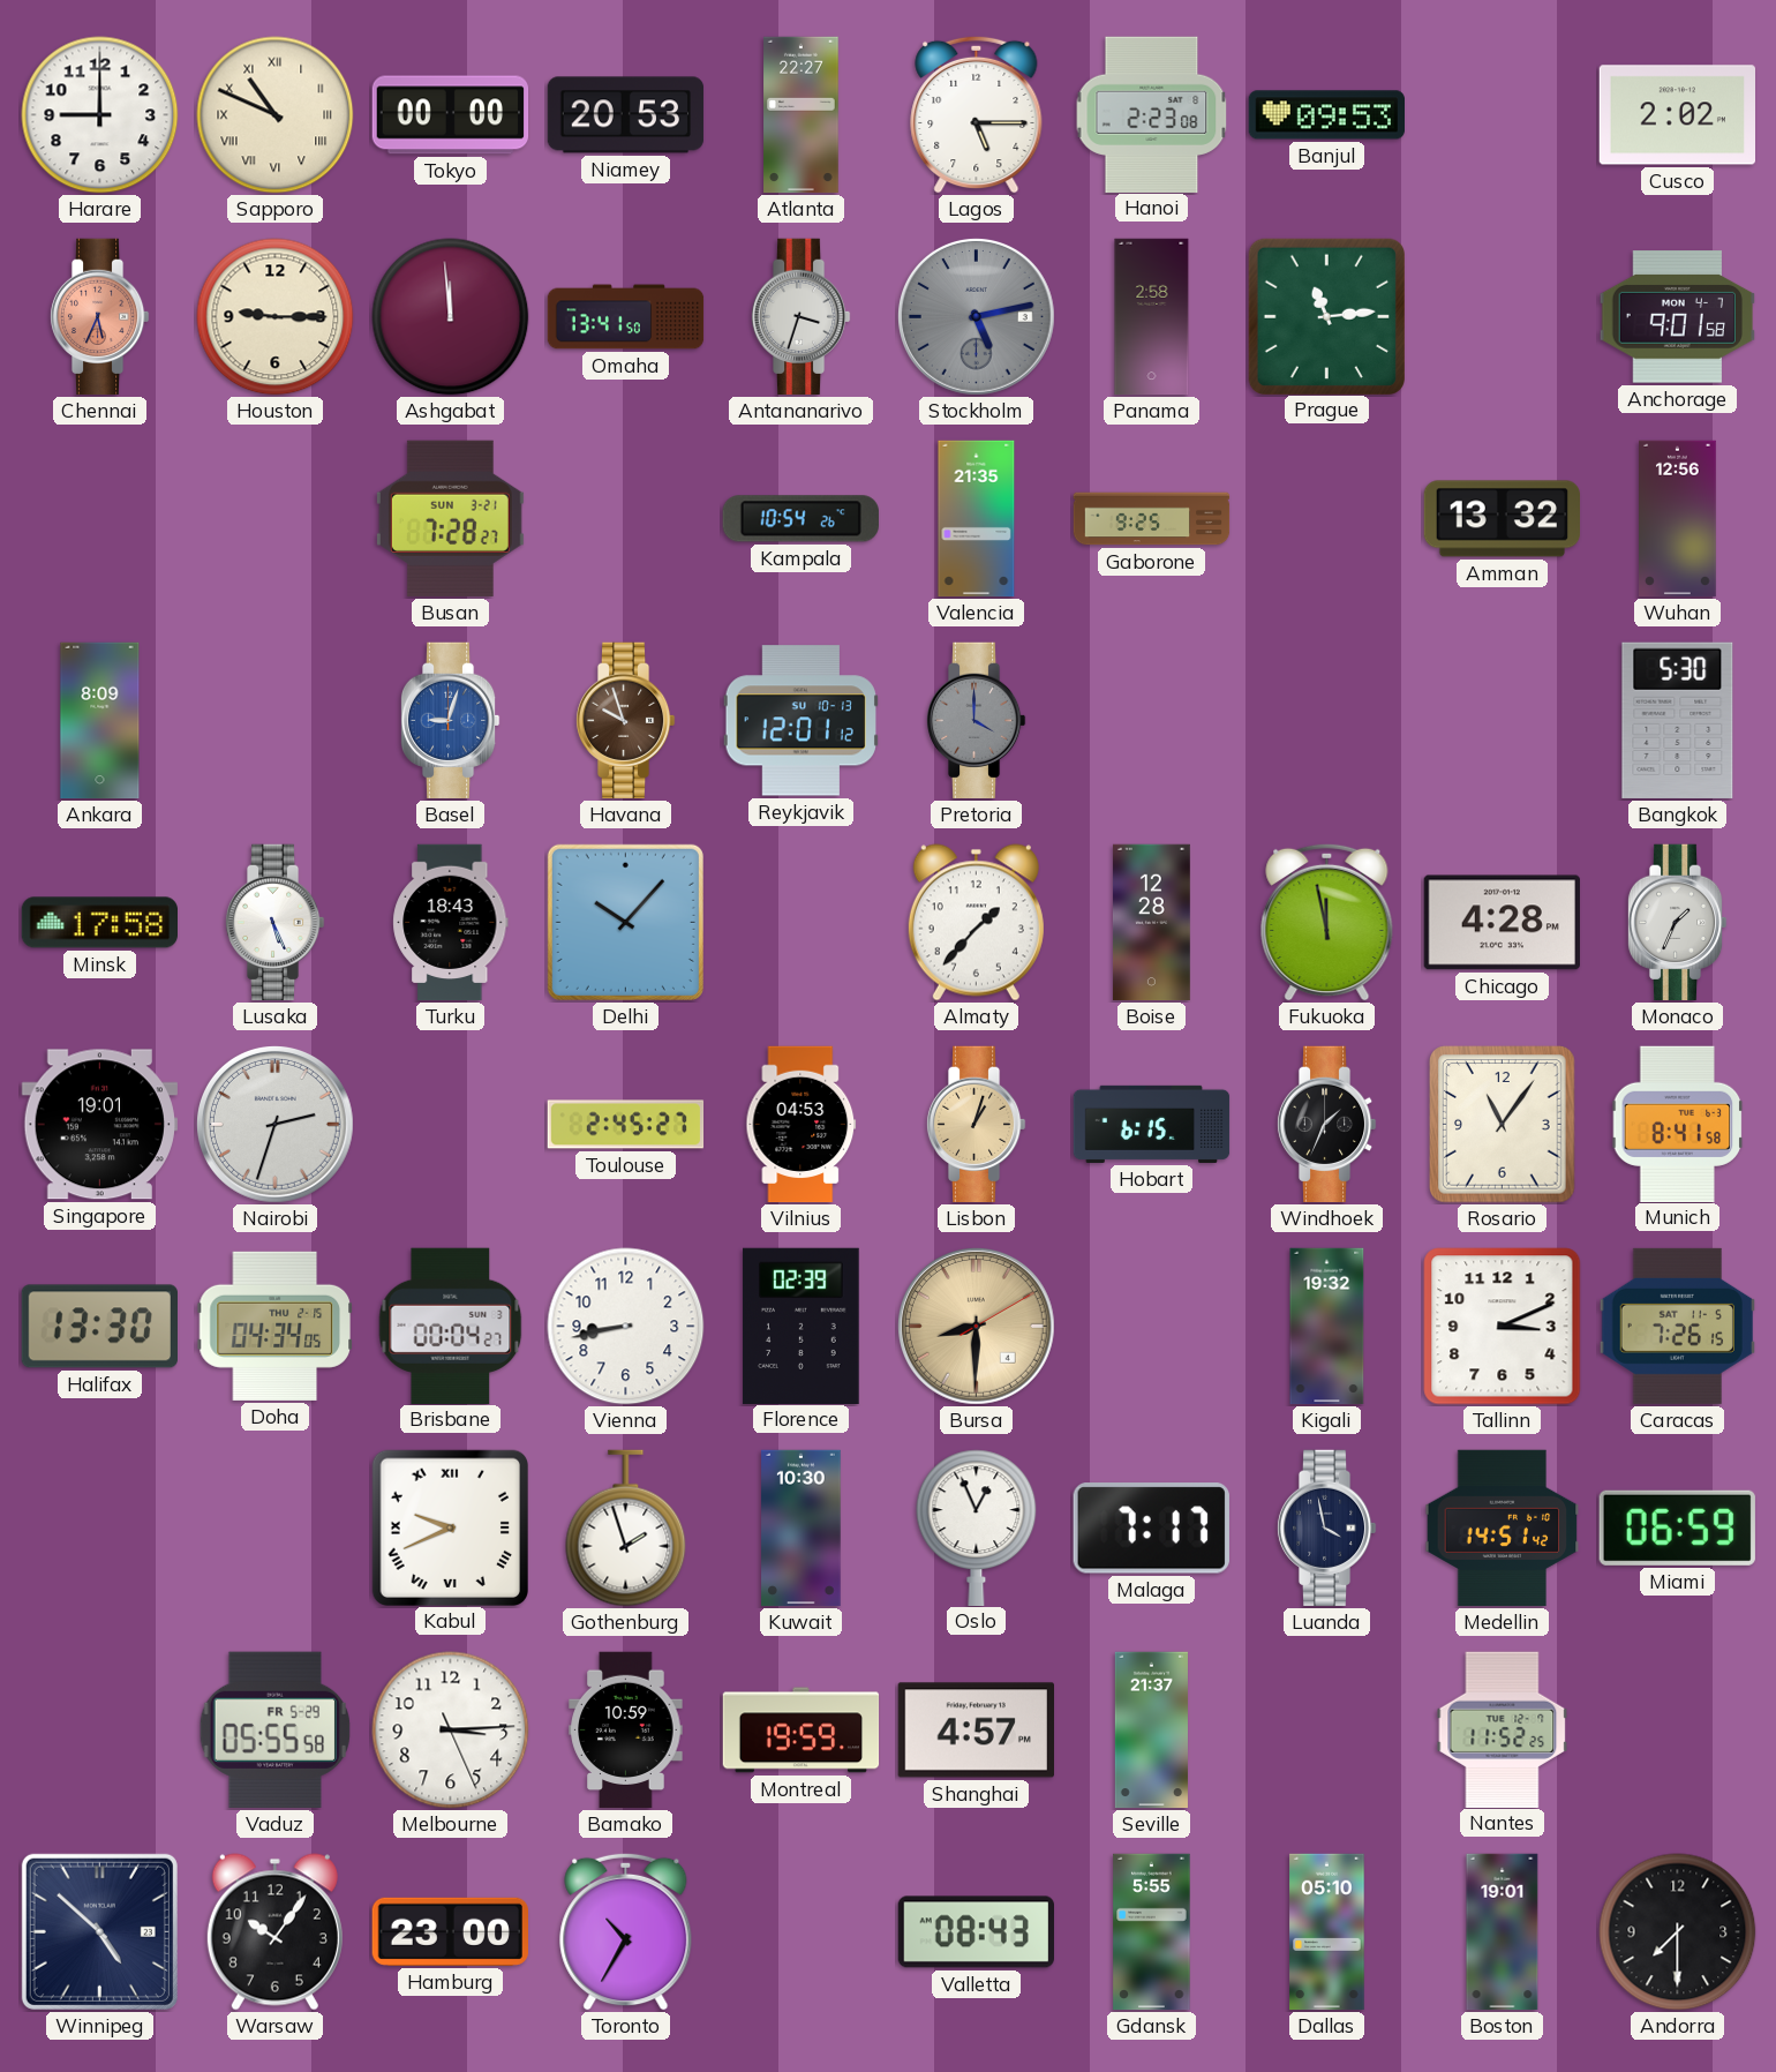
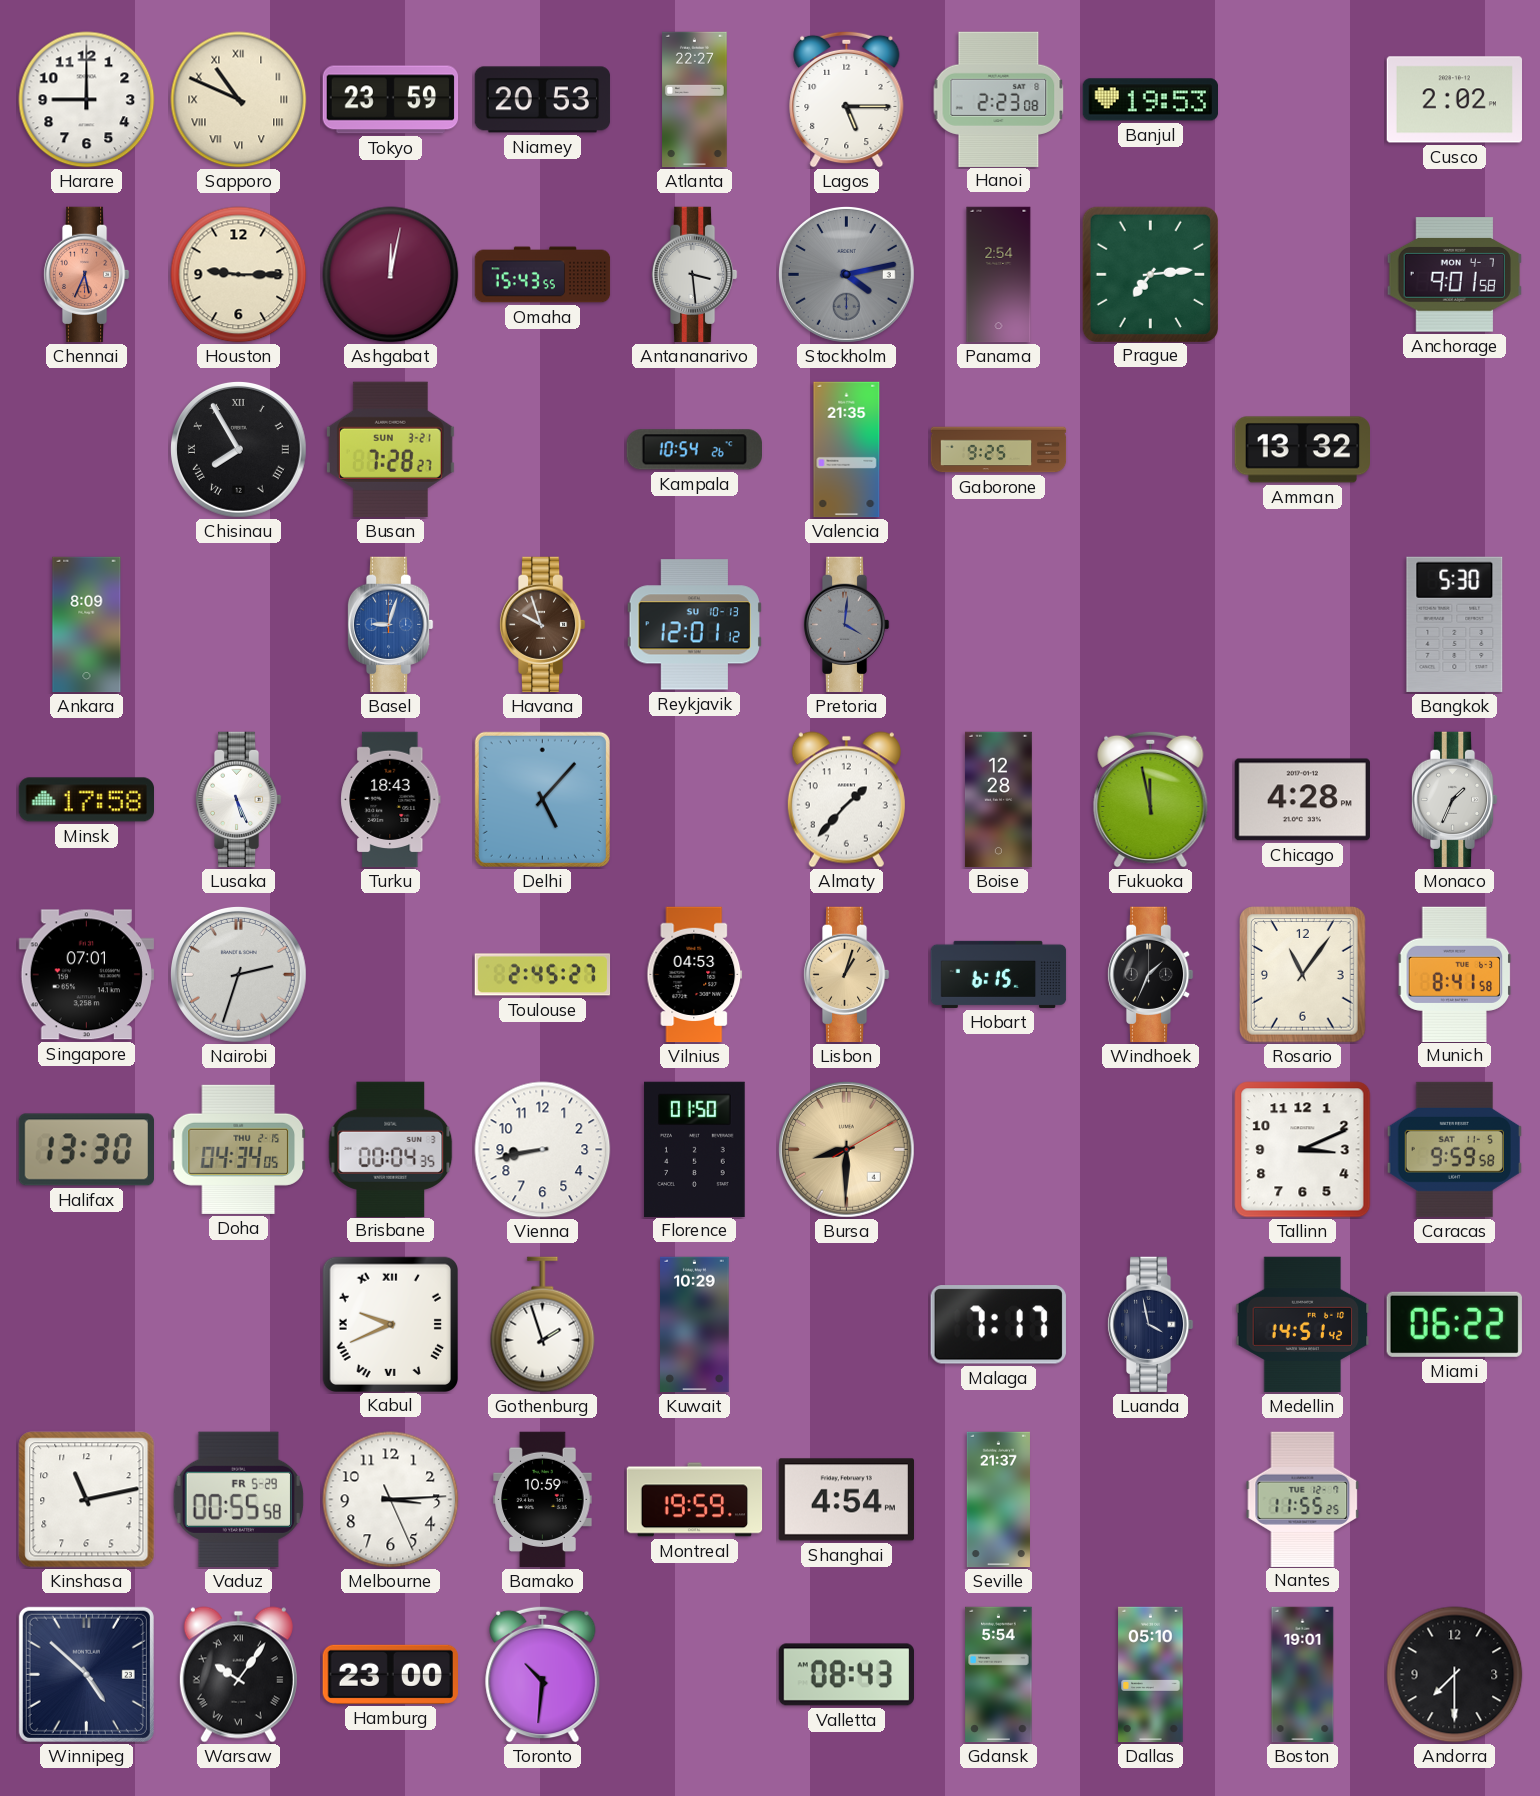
Tokyo: 00:00 -> 23:59
Banjul: 09:53 -> 19:53
Ashgabat: 11:59 -> 12:02
Omaha: 13:41 -> 15:43
Antananarivo: 3:33 -> 3:29
Stockholm: 5:13 -> 4:13
Panama: 2:58 -> 2:54
Prague: 11:14 -> 7:14
Chisinau: none -> 7:55
Wuhan: 12:56 -> none
Pretoria: 4:00 -> 4:01
Delhi: 10:07 -> 5:07
Singapore: 19:01 -> 07:01
Brisbane: 00:04:27 -> 00:04:35
Florence: 02:39 -> 01:50
Kigali: 19:32 -> none
Caracas: 7:26 -> 9:59
Kuwait: 10:30 -> 10:29
Oslo: 12:56 -> none
Miami: 06:59 -> 06:22
Kinshasa: none -> 11:13
Vaduz: 05:55 -> 00:55
Shanghai: 4:57 -> 4:54
Nantes: 11:52 -> 11:55
Warsaw numerals: Arabic -> Roman
Toronto: 10:35 -> 10:31
Gdansk: 5:55 -> 5:54
